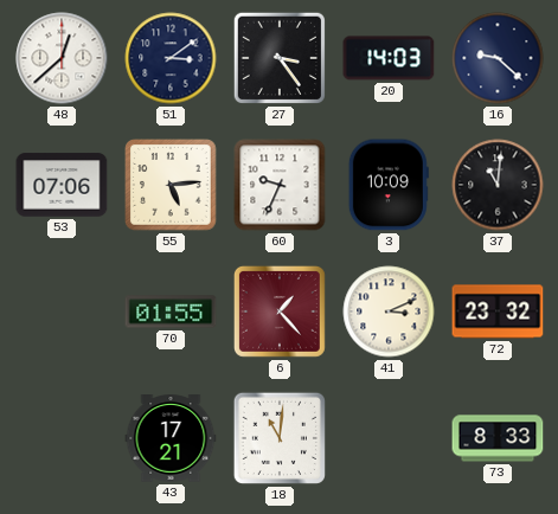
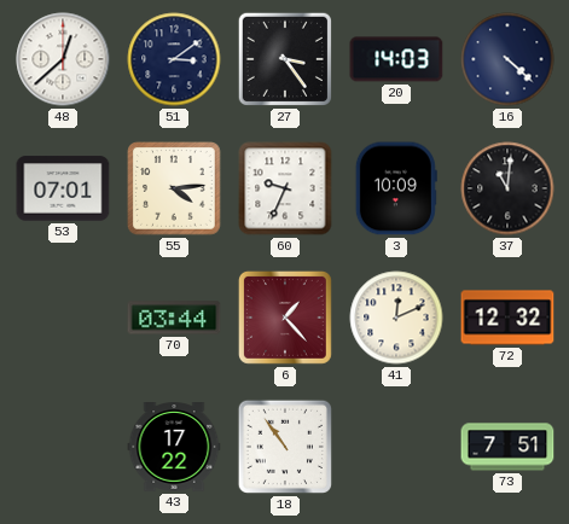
16: 9:22 -> 4:22
53: 07:06 -> 07:01
55: 5:14 -> 4:14
70: 01:55 -> 03:44
41: 3:11 -> 12:11
72: 23:32 -> 12:32
43: 17:21 -> 17:22
18: 11:01 -> 10:54
73: 8:33 -> 7:51
